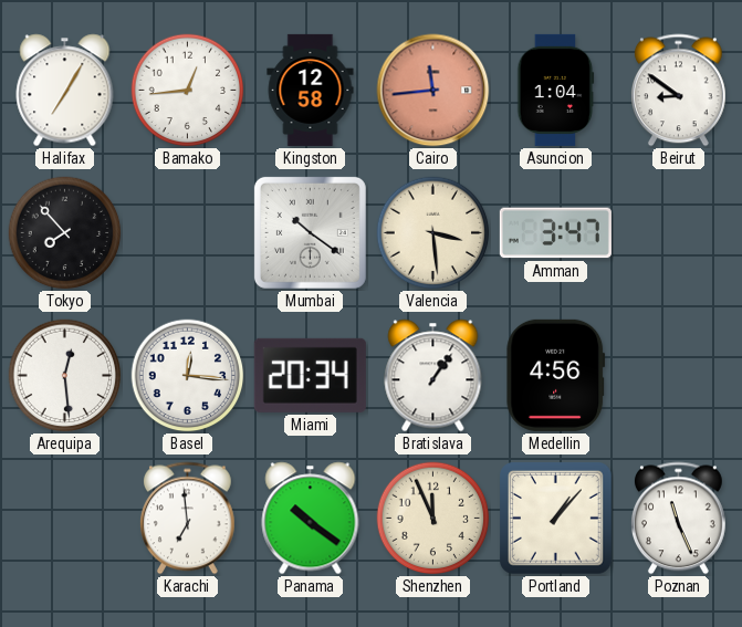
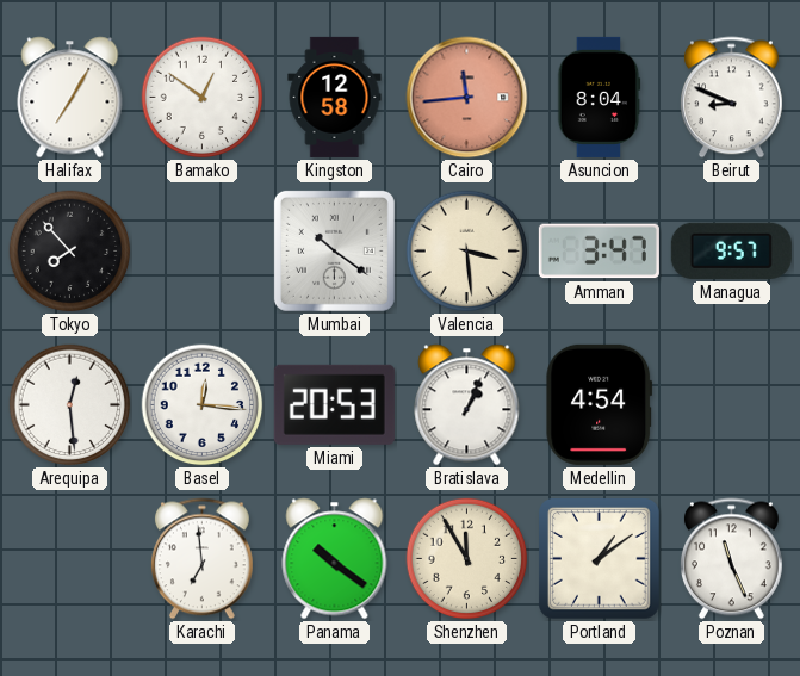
Bamako: 12:44 -> 12:51
Asuncion: 1:04 -> 8:04
Beirut: 8:51 -> 8:49
Managua: none -> 9:57
Miami: 20:34 -> 20:53
Bratislava: 1:06 -> 1:04
Medellin: 4:56 -> 4:54
Shenzhen: 11:56 -> 11:55
Portland: 1:07 -> 1:09
